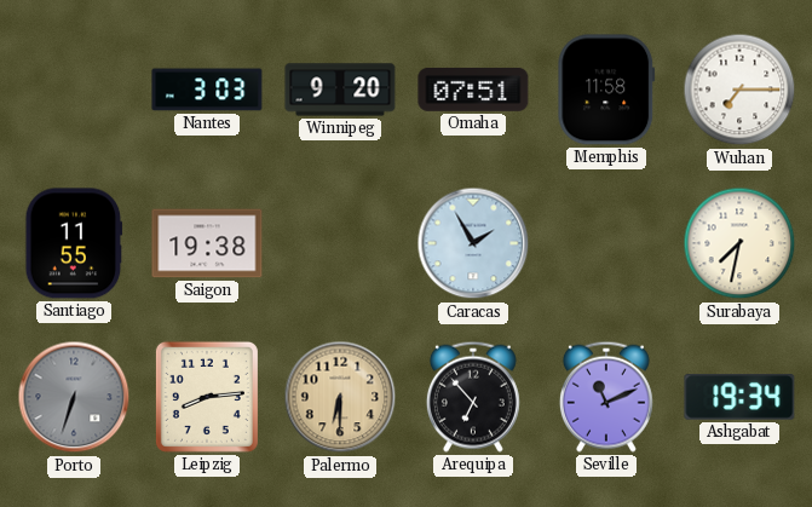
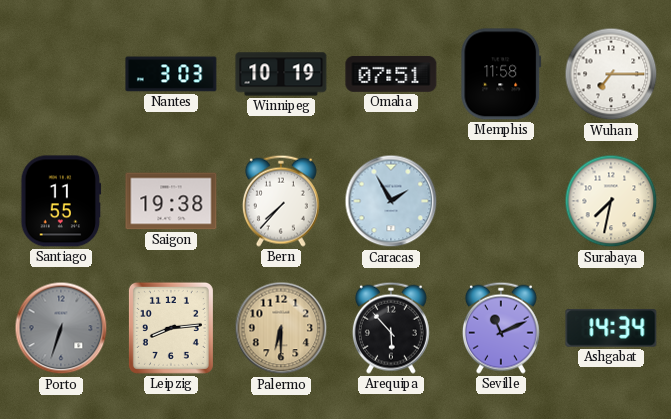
Winnipeg: 9:20 -> 10:19
Bern: none -> 7:37
Arequipa: 6:53 -> 5:53
Ashgabat: 19:34 -> 14:34
